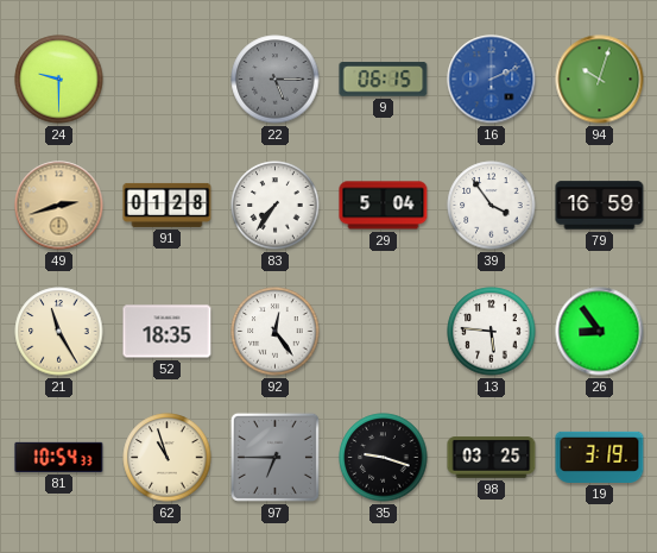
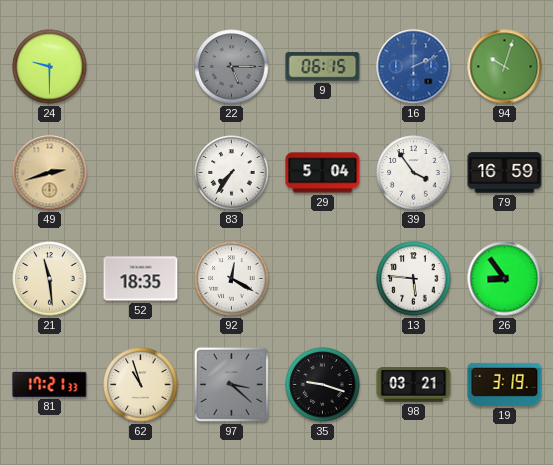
91: 01:28 -> none
21: 11:25 -> 11:29
92: 12:24 -> 12:20
81: 10:54 -> 17:21
97: 6:45 -> 3:22
98: 03:25 -> 03:21
